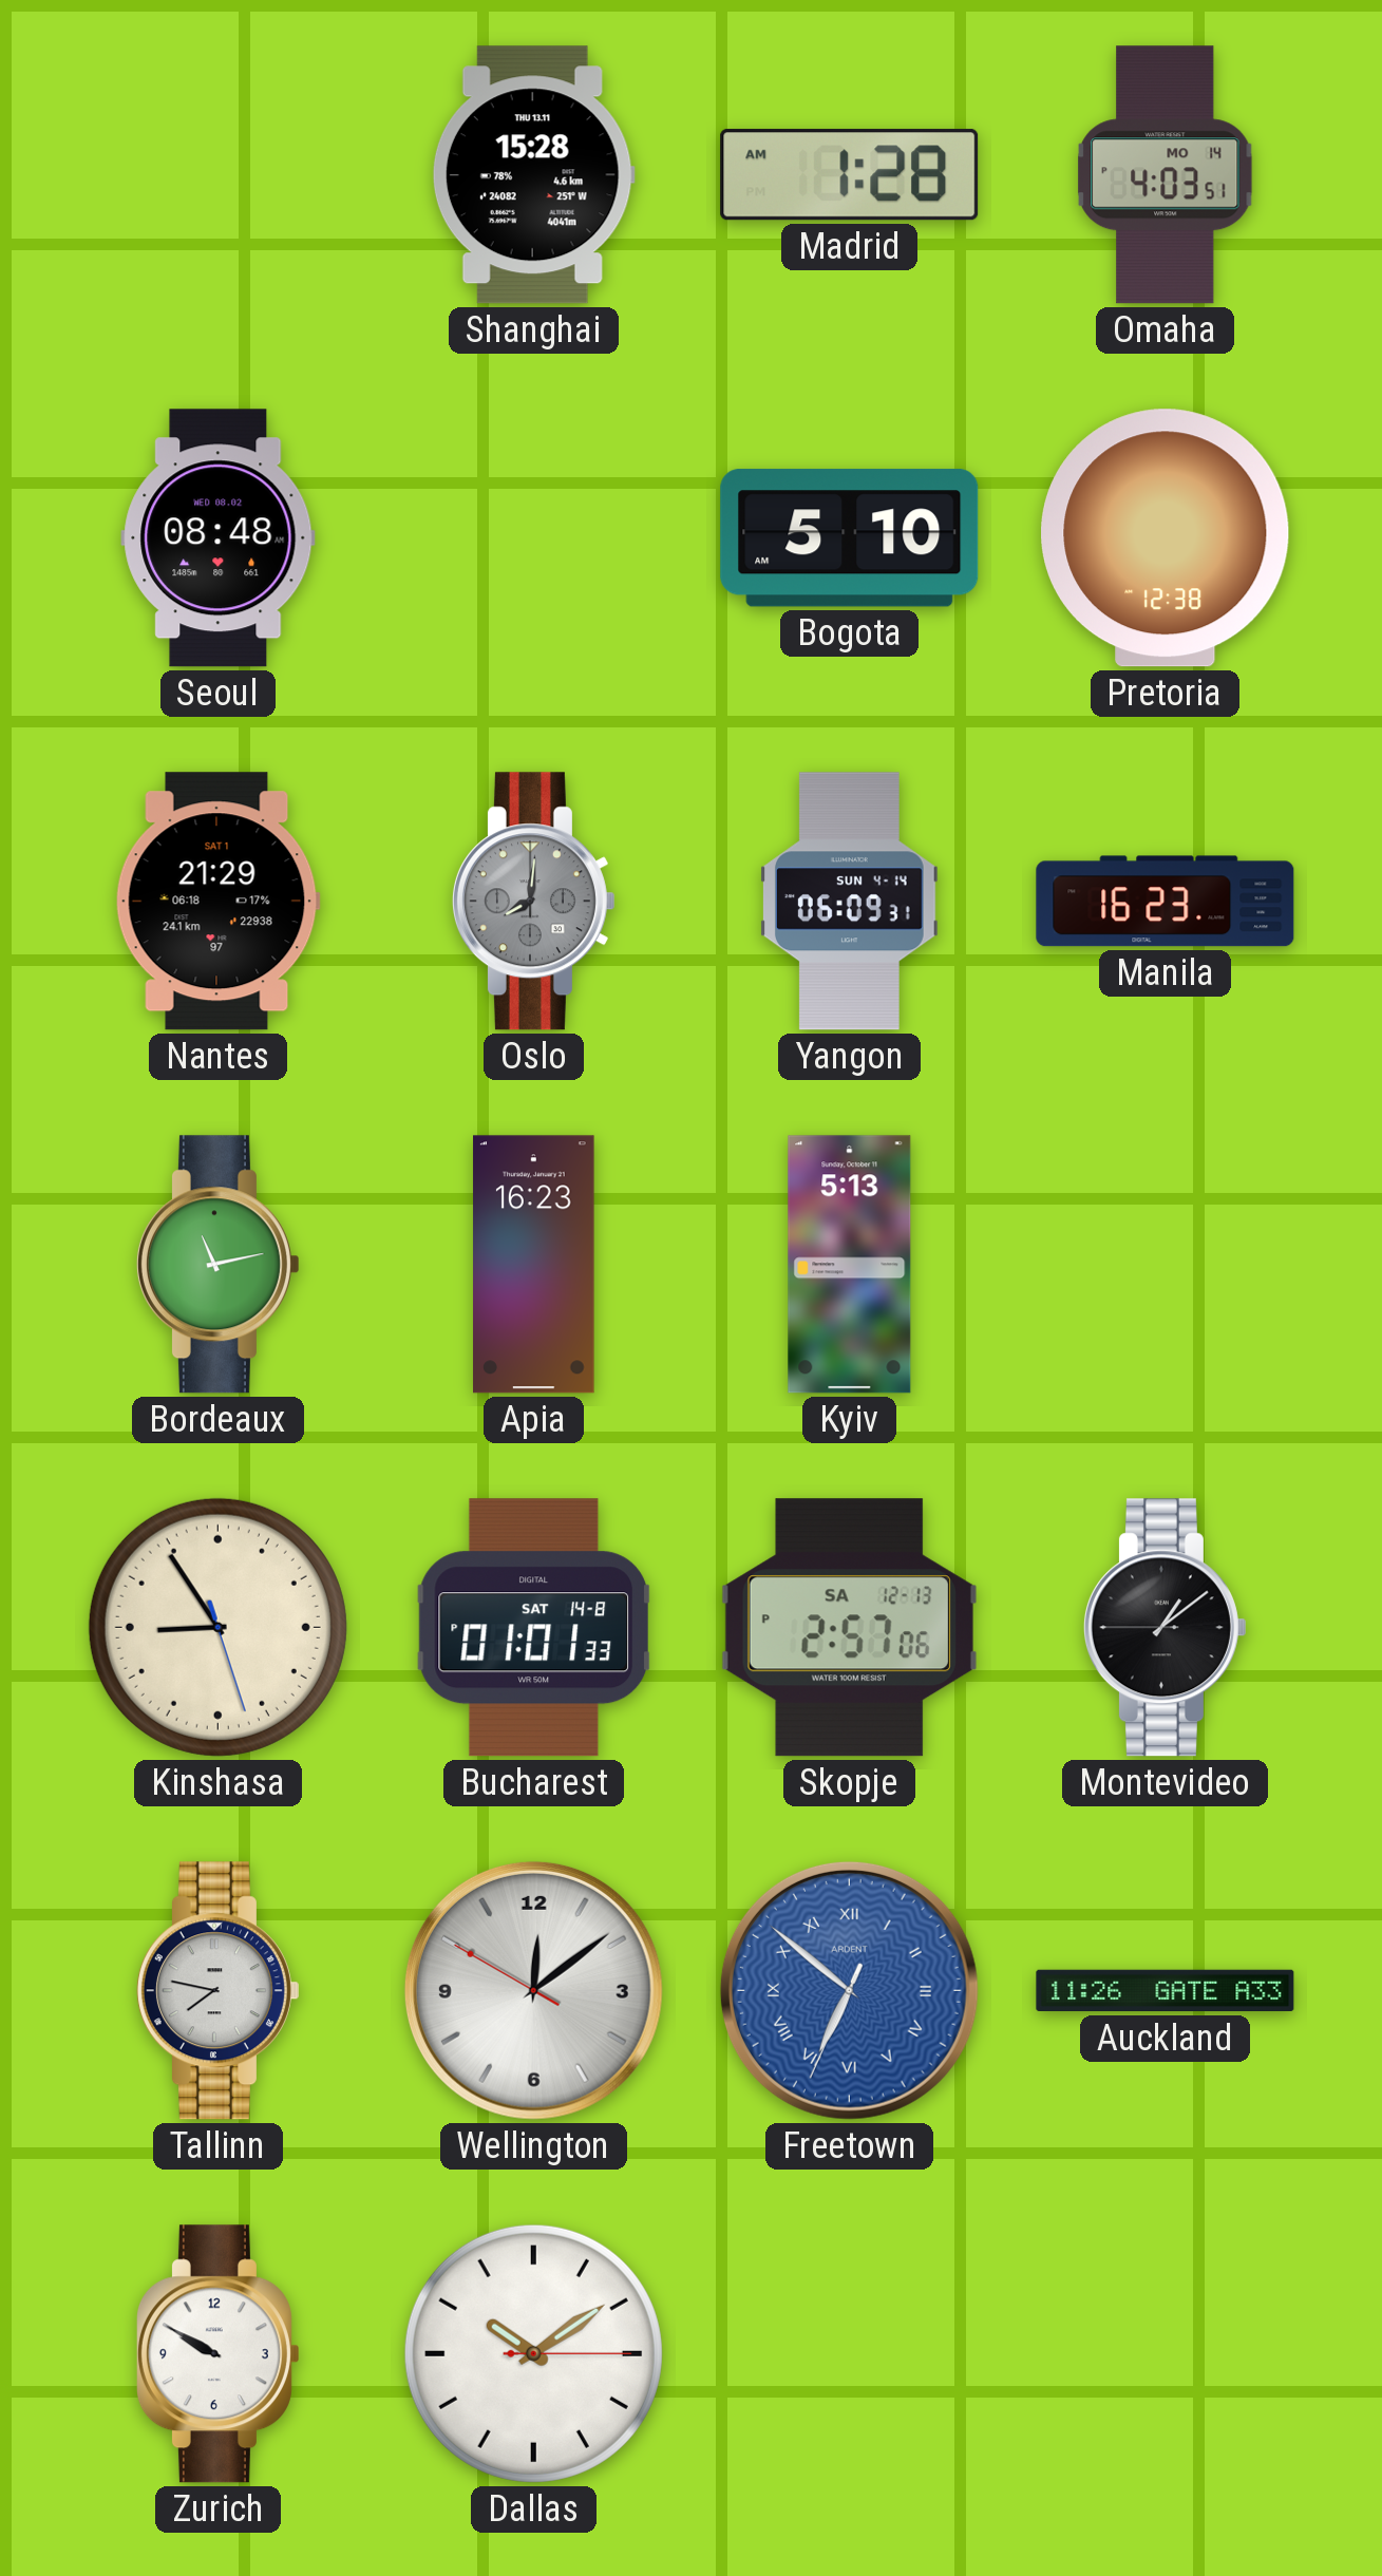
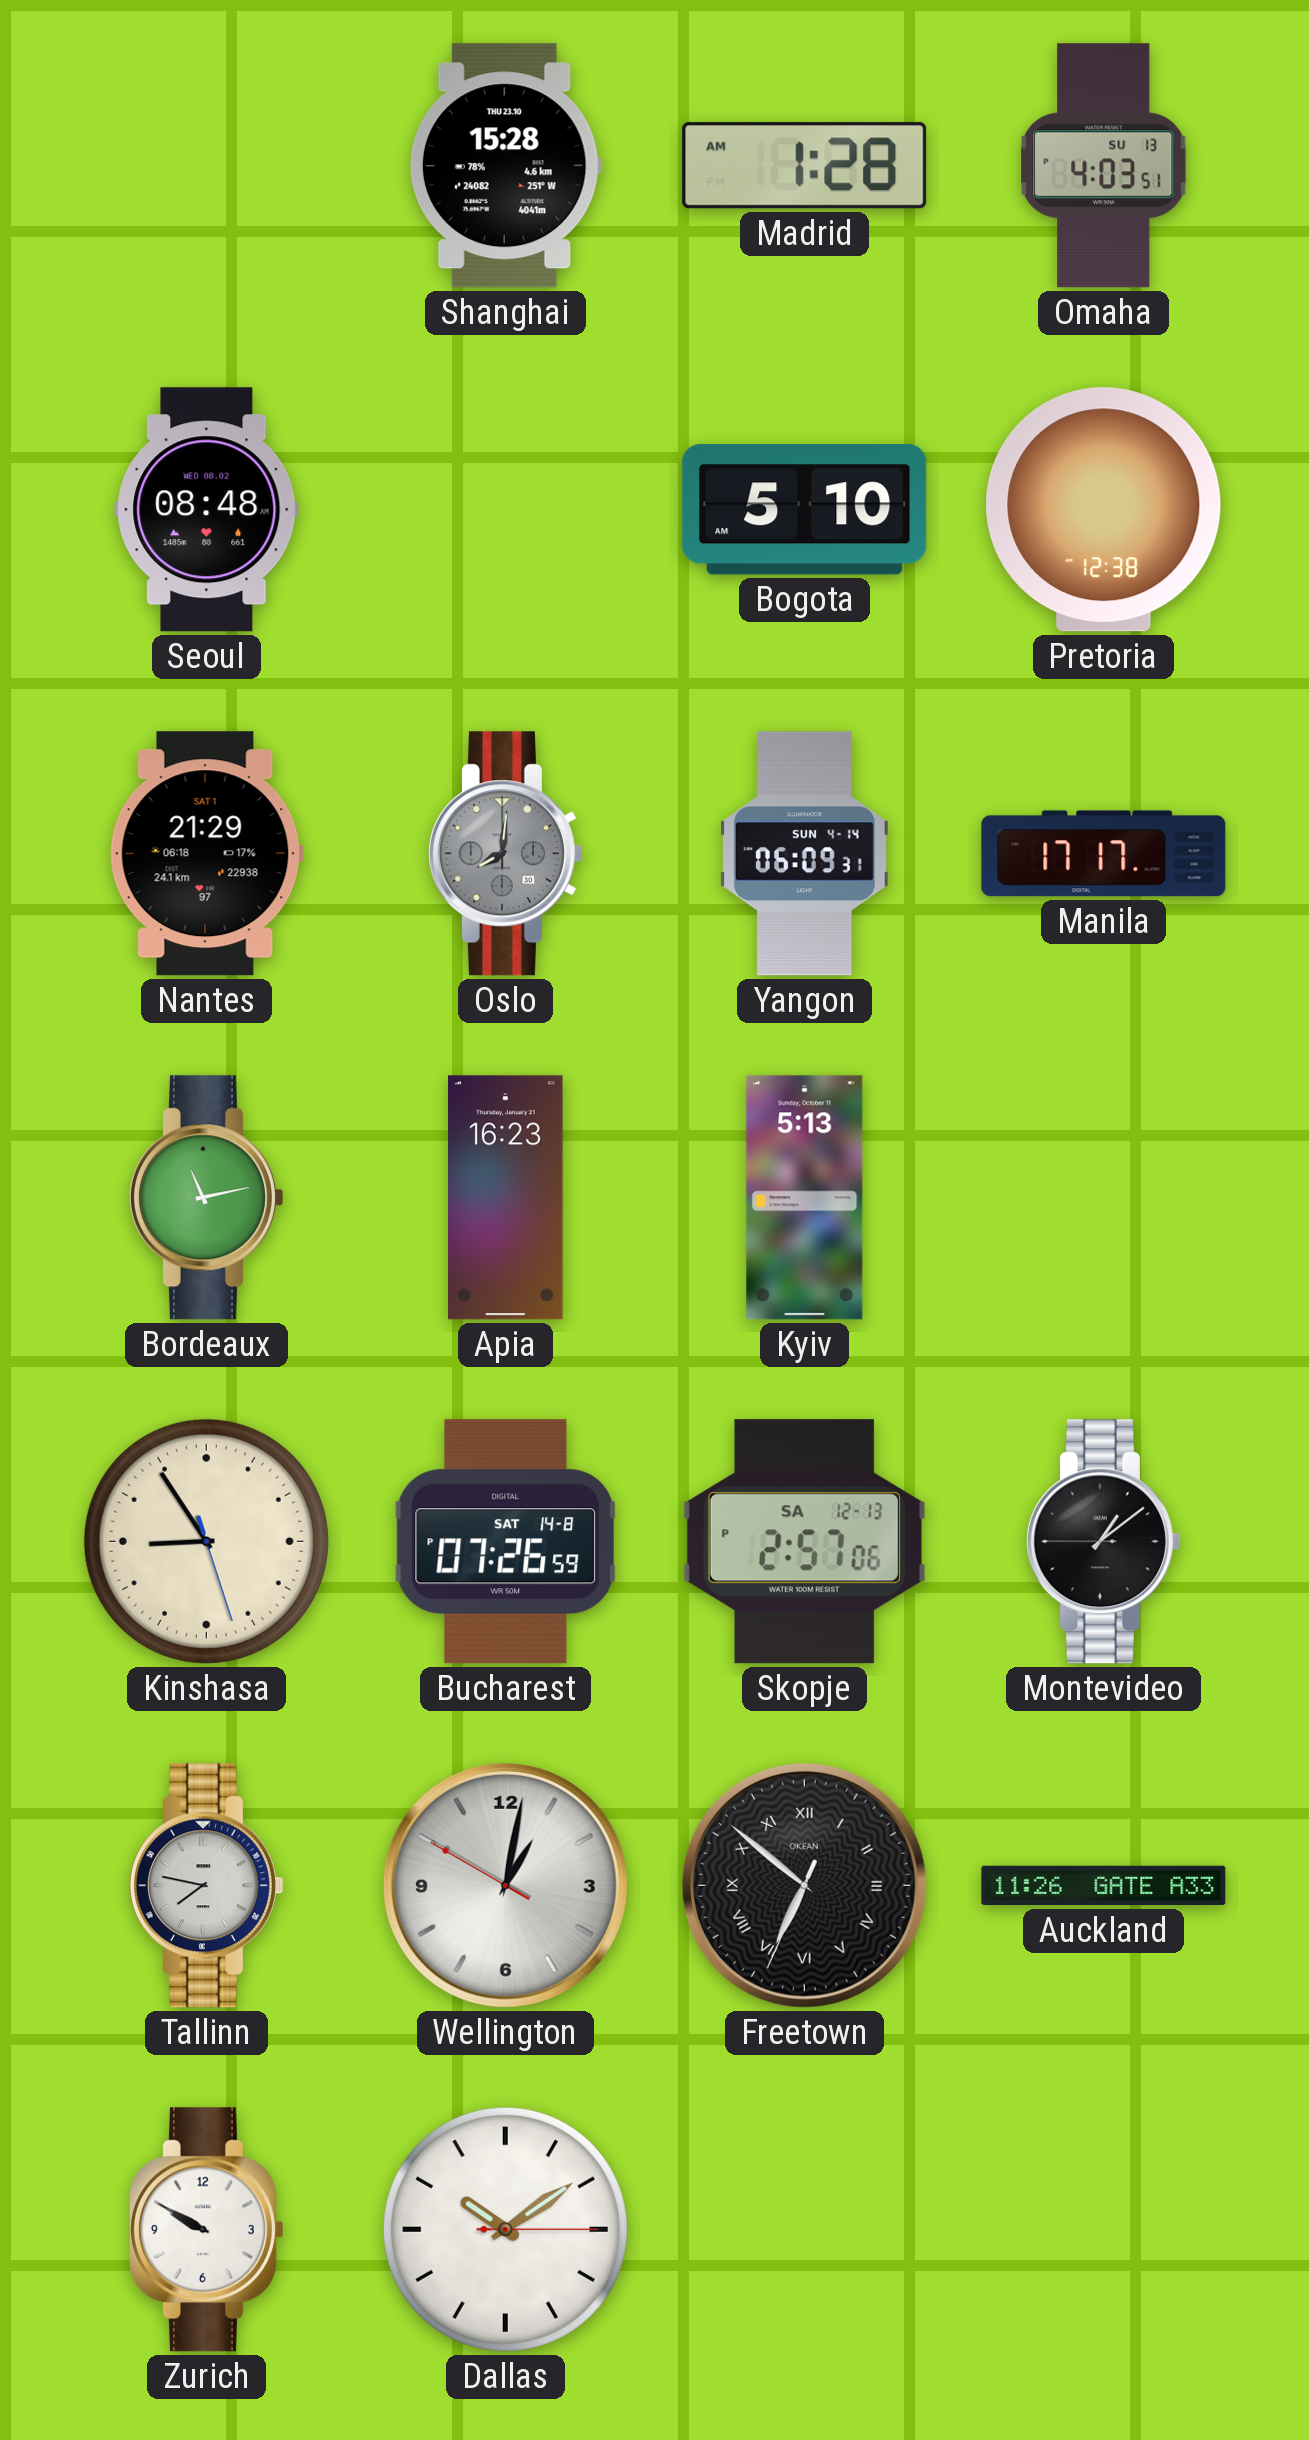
Shanghai date: THU 13.11 -> THU 23.10
Omaha date: MO 14 -> SU 13
Manila: 16:23 -> 17:17
Bucharest: 01:01 -> 07:26
Wellington: 12:08 -> 1:01
Freetown dial: blue -> black
Freetown brand: ARDENT -> OKEAN
